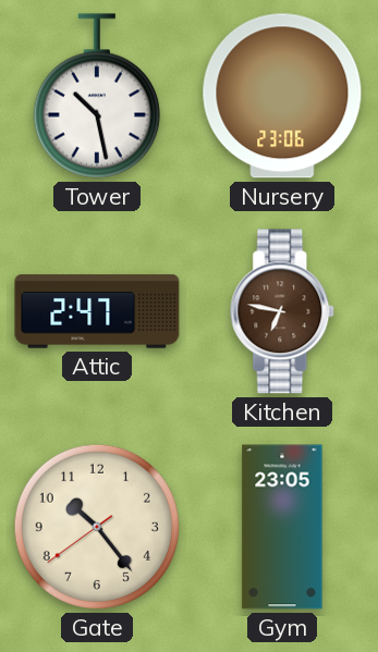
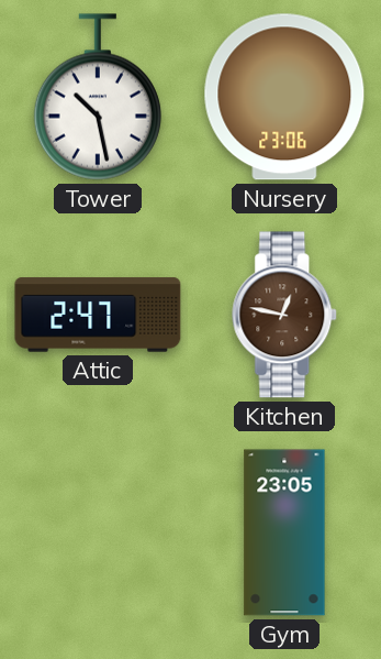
Kitchen: 6:47 -> 12:47
Gate: 10:23 -> none
